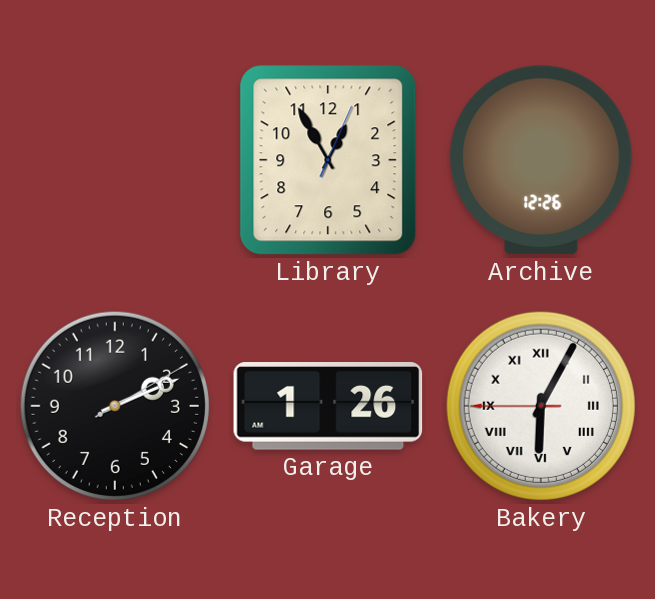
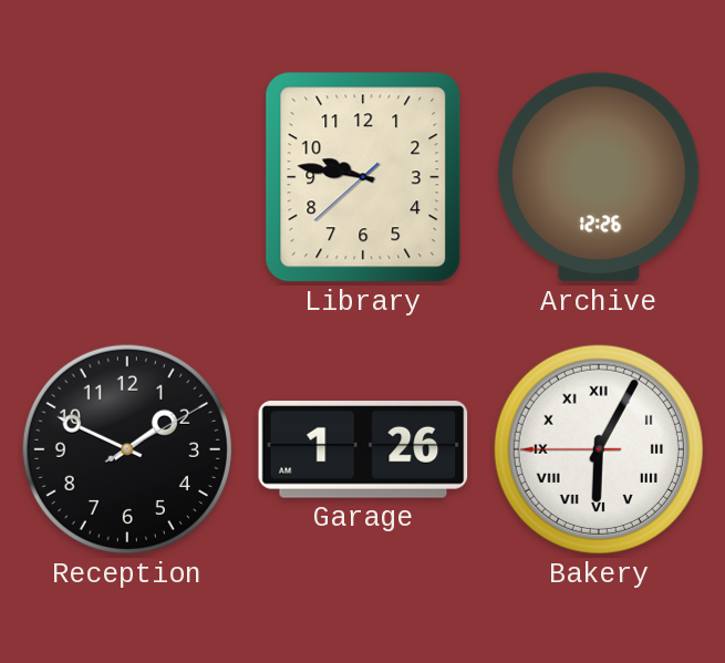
Library: 12:55 -> 9:46
Reception: 2:11 -> 1:49
